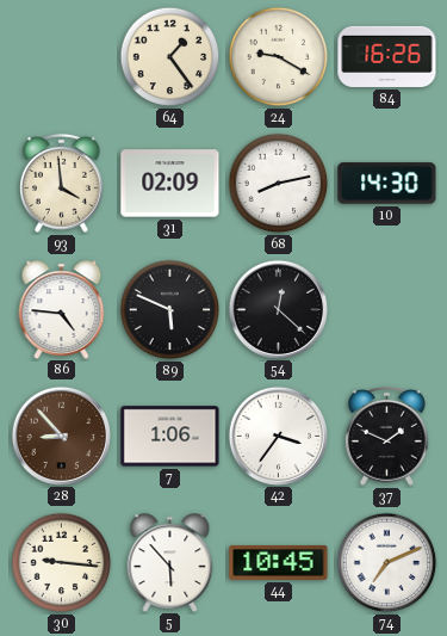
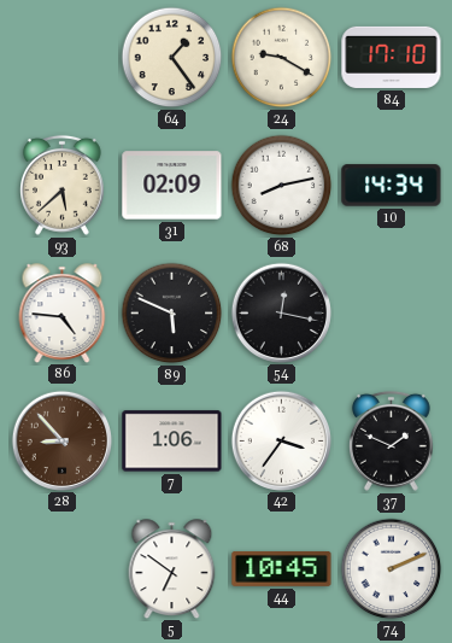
84: 16:26 -> 17:10
93: 3:59 -> 5:38
10: 14:30 -> 14:34
54: 12:22 -> 12:17
30: 9:16 -> none
5: 5:53 -> 6:51
74: 7:11 -> 2:11
